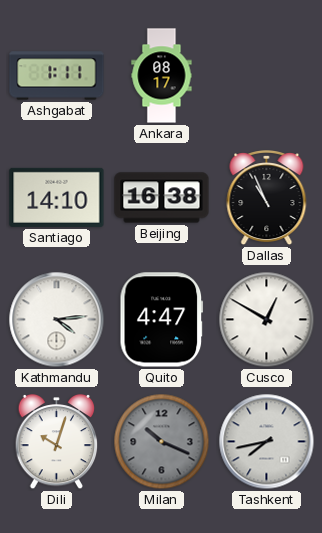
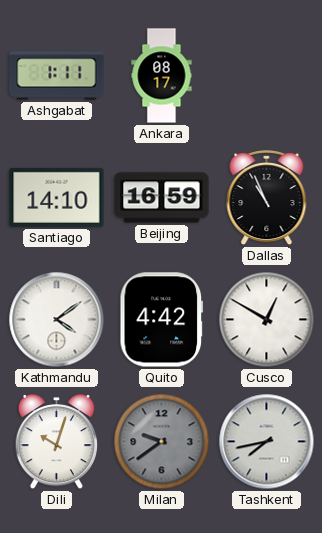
Beijing: 16:38 -> 16:59
Kathmandu: 4:14 -> 4:09
Quito: 4:47 -> 4:42
Milan: 10:19 -> 9:39
